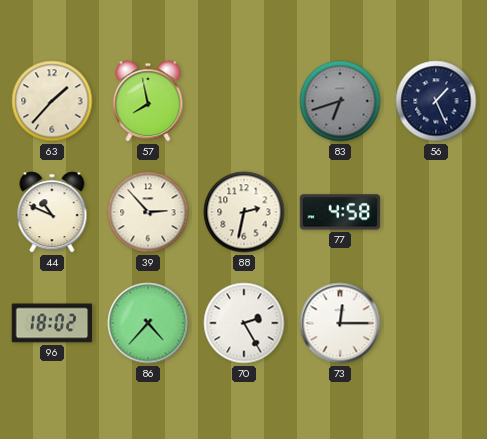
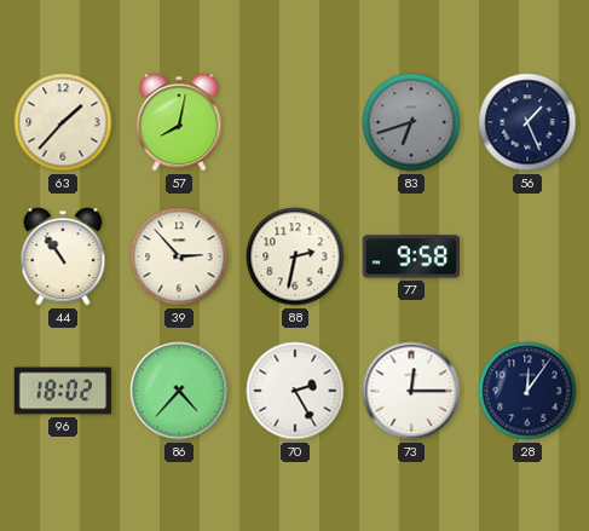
57: 7:58 -> 8:02
44: 10:49 -> 10:54
77: 4:58 -> 9:58
28: none -> 12:06
